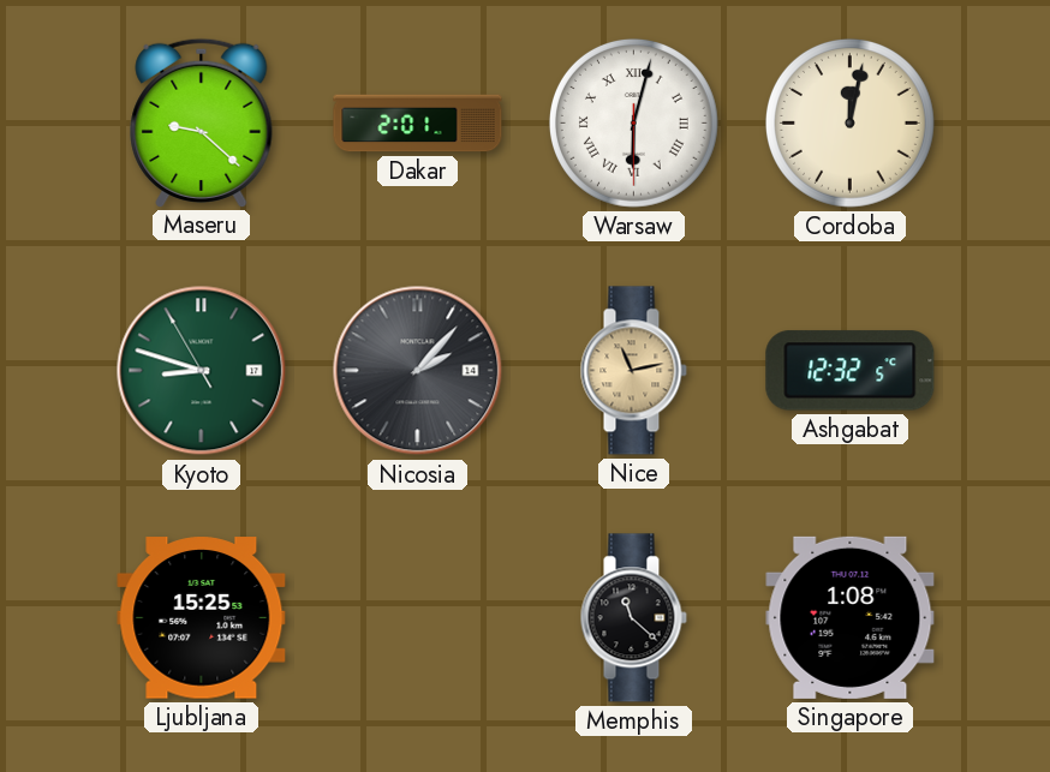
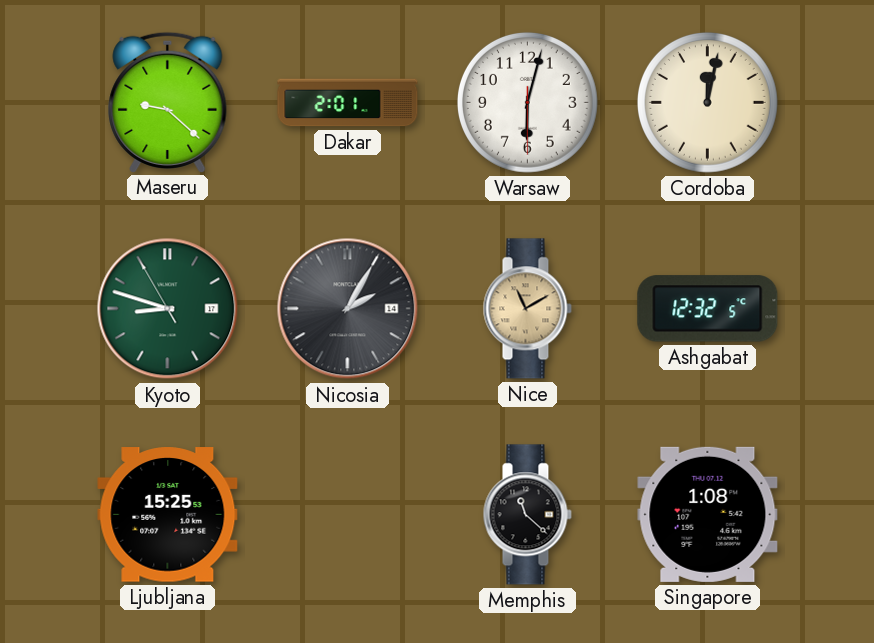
Warsaw numerals: Roman -> Arabic
Nicosia: 2:07 -> 2:05
Nice: 11:13 -> 11:10
